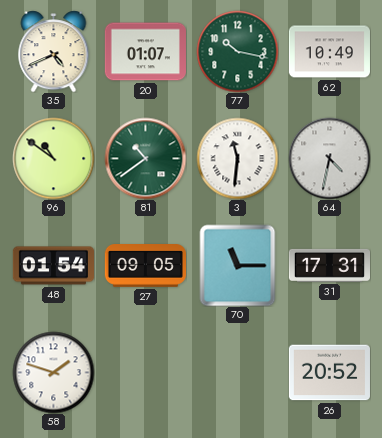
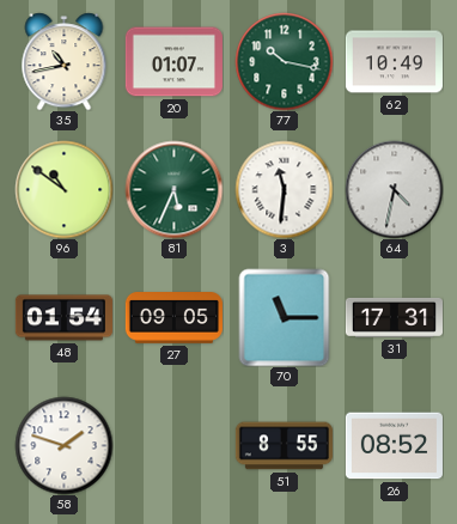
35: 4:41 -> 10:43
81: 10:39 -> 5:34
51: none -> 8:55
26: 20:52 -> 08:52
